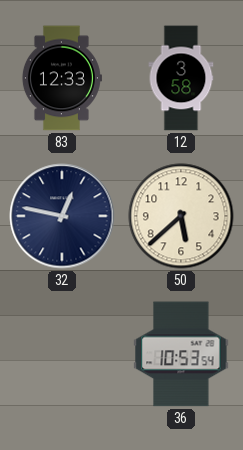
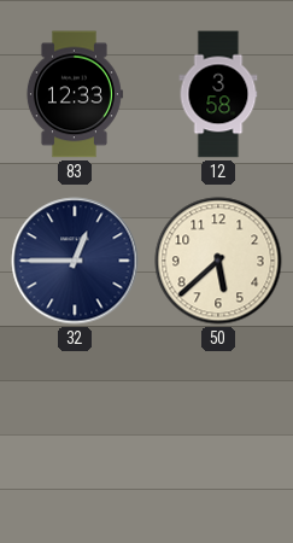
32: 12:47 -> 12:45
36: 10:53 -> none
